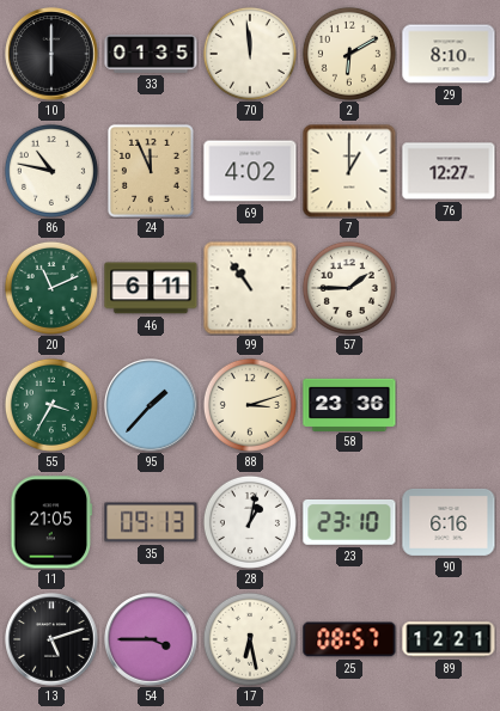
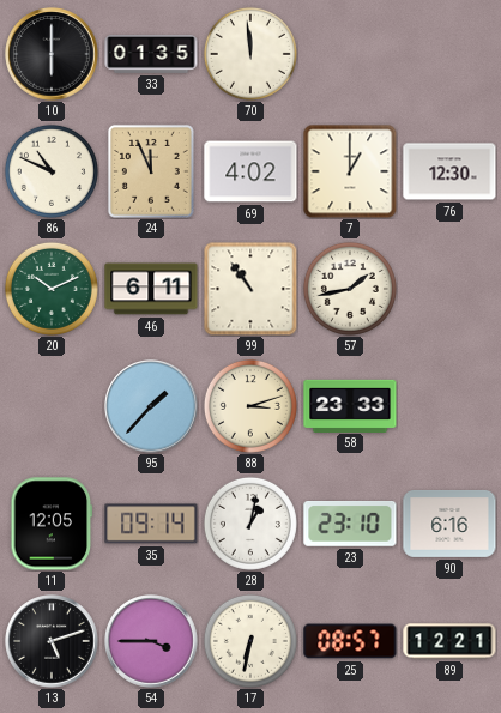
2: 6:10 -> none
29: 8:10 -> none
86: 10:47 -> 10:49
76: 12:27 -> 12:30
20: 11:11 -> 10:11
57: 1:45 -> 1:43
55: 3:35 -> none
58: 23:36 -> 23:33
11: 21:05 -> 12:05
35: 09:13 -> 09:14
17: 6:28 -> 6:32
